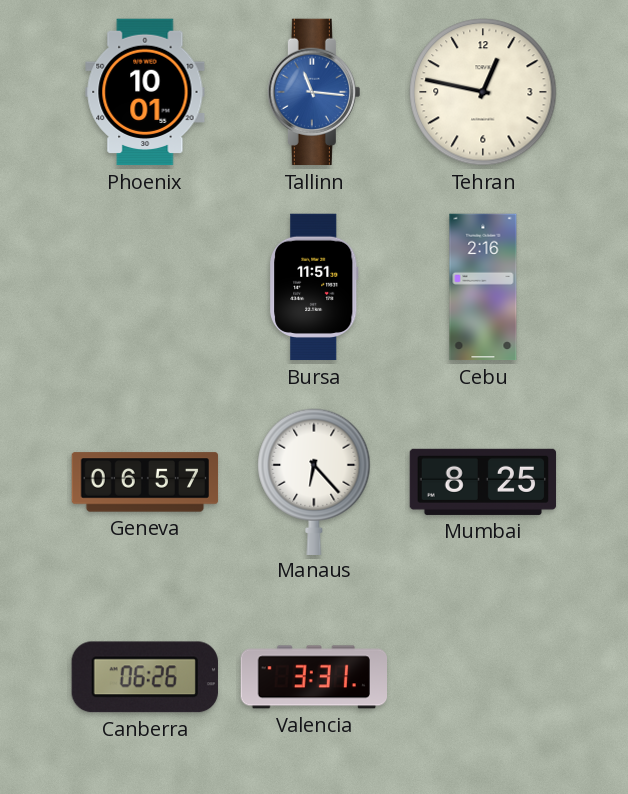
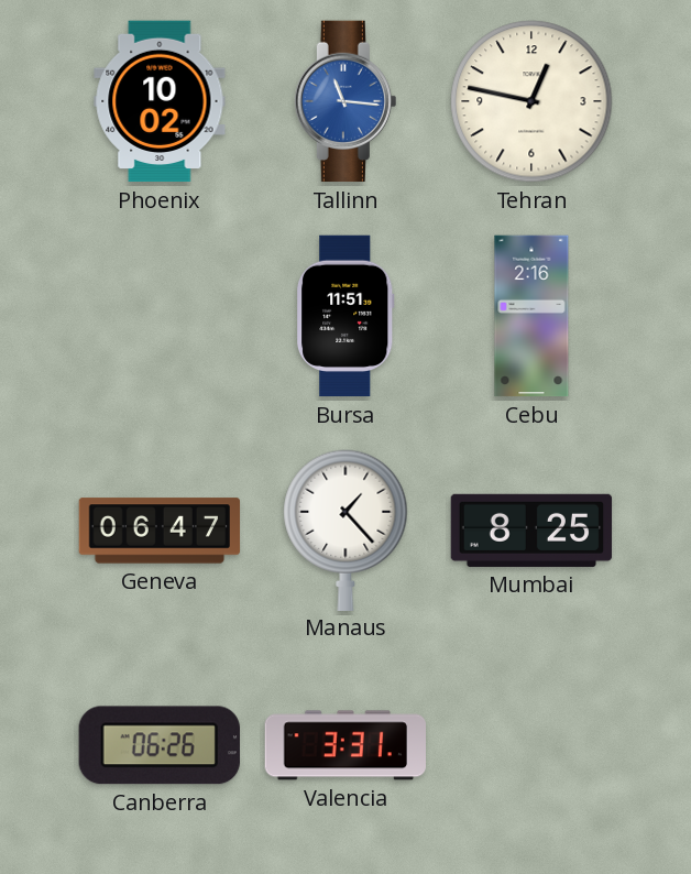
Phoenix: 10:01 -> 10:02
Geneva: 06:57 -> 06:47
Manaus: 6:23 -> 1:23
